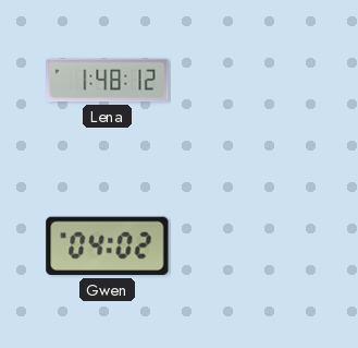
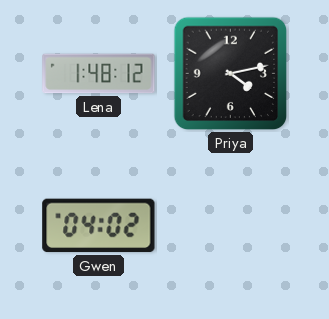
Priya: none -> 4:13
